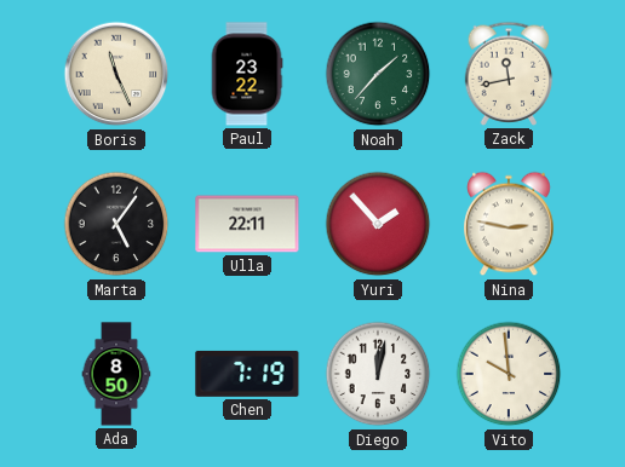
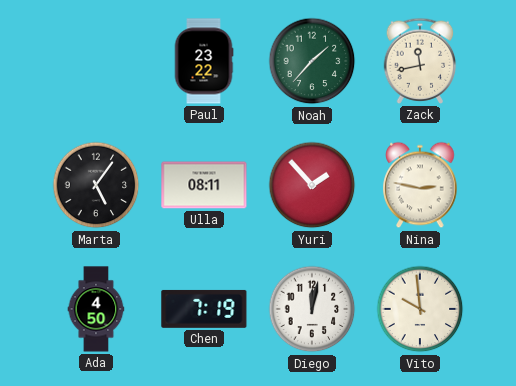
Boris: 11:26 -> none
Ulla: 22:11 -> 08:11
Ada: 8:50 -> 4:50
